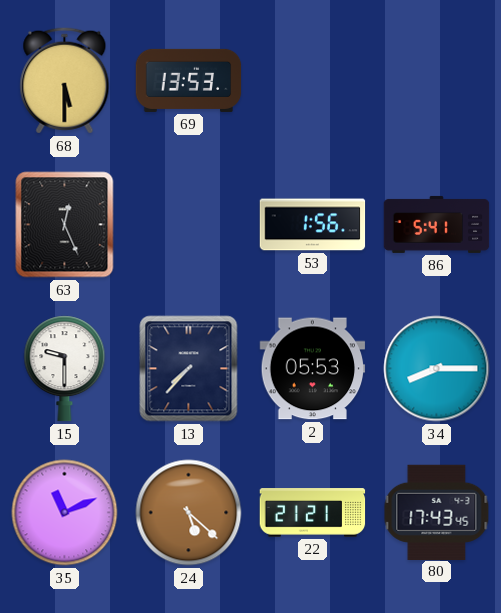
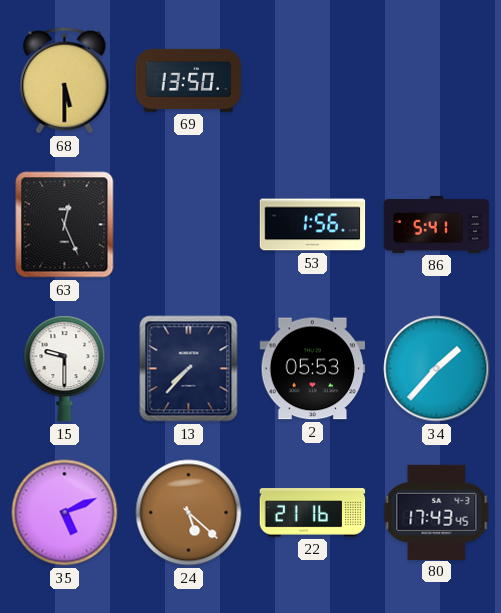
69: 13:53 -> 13:50
34: 8:15 -> 1:37
35: 11:11 -> 5:11
22: 21:21 -> 21:16
